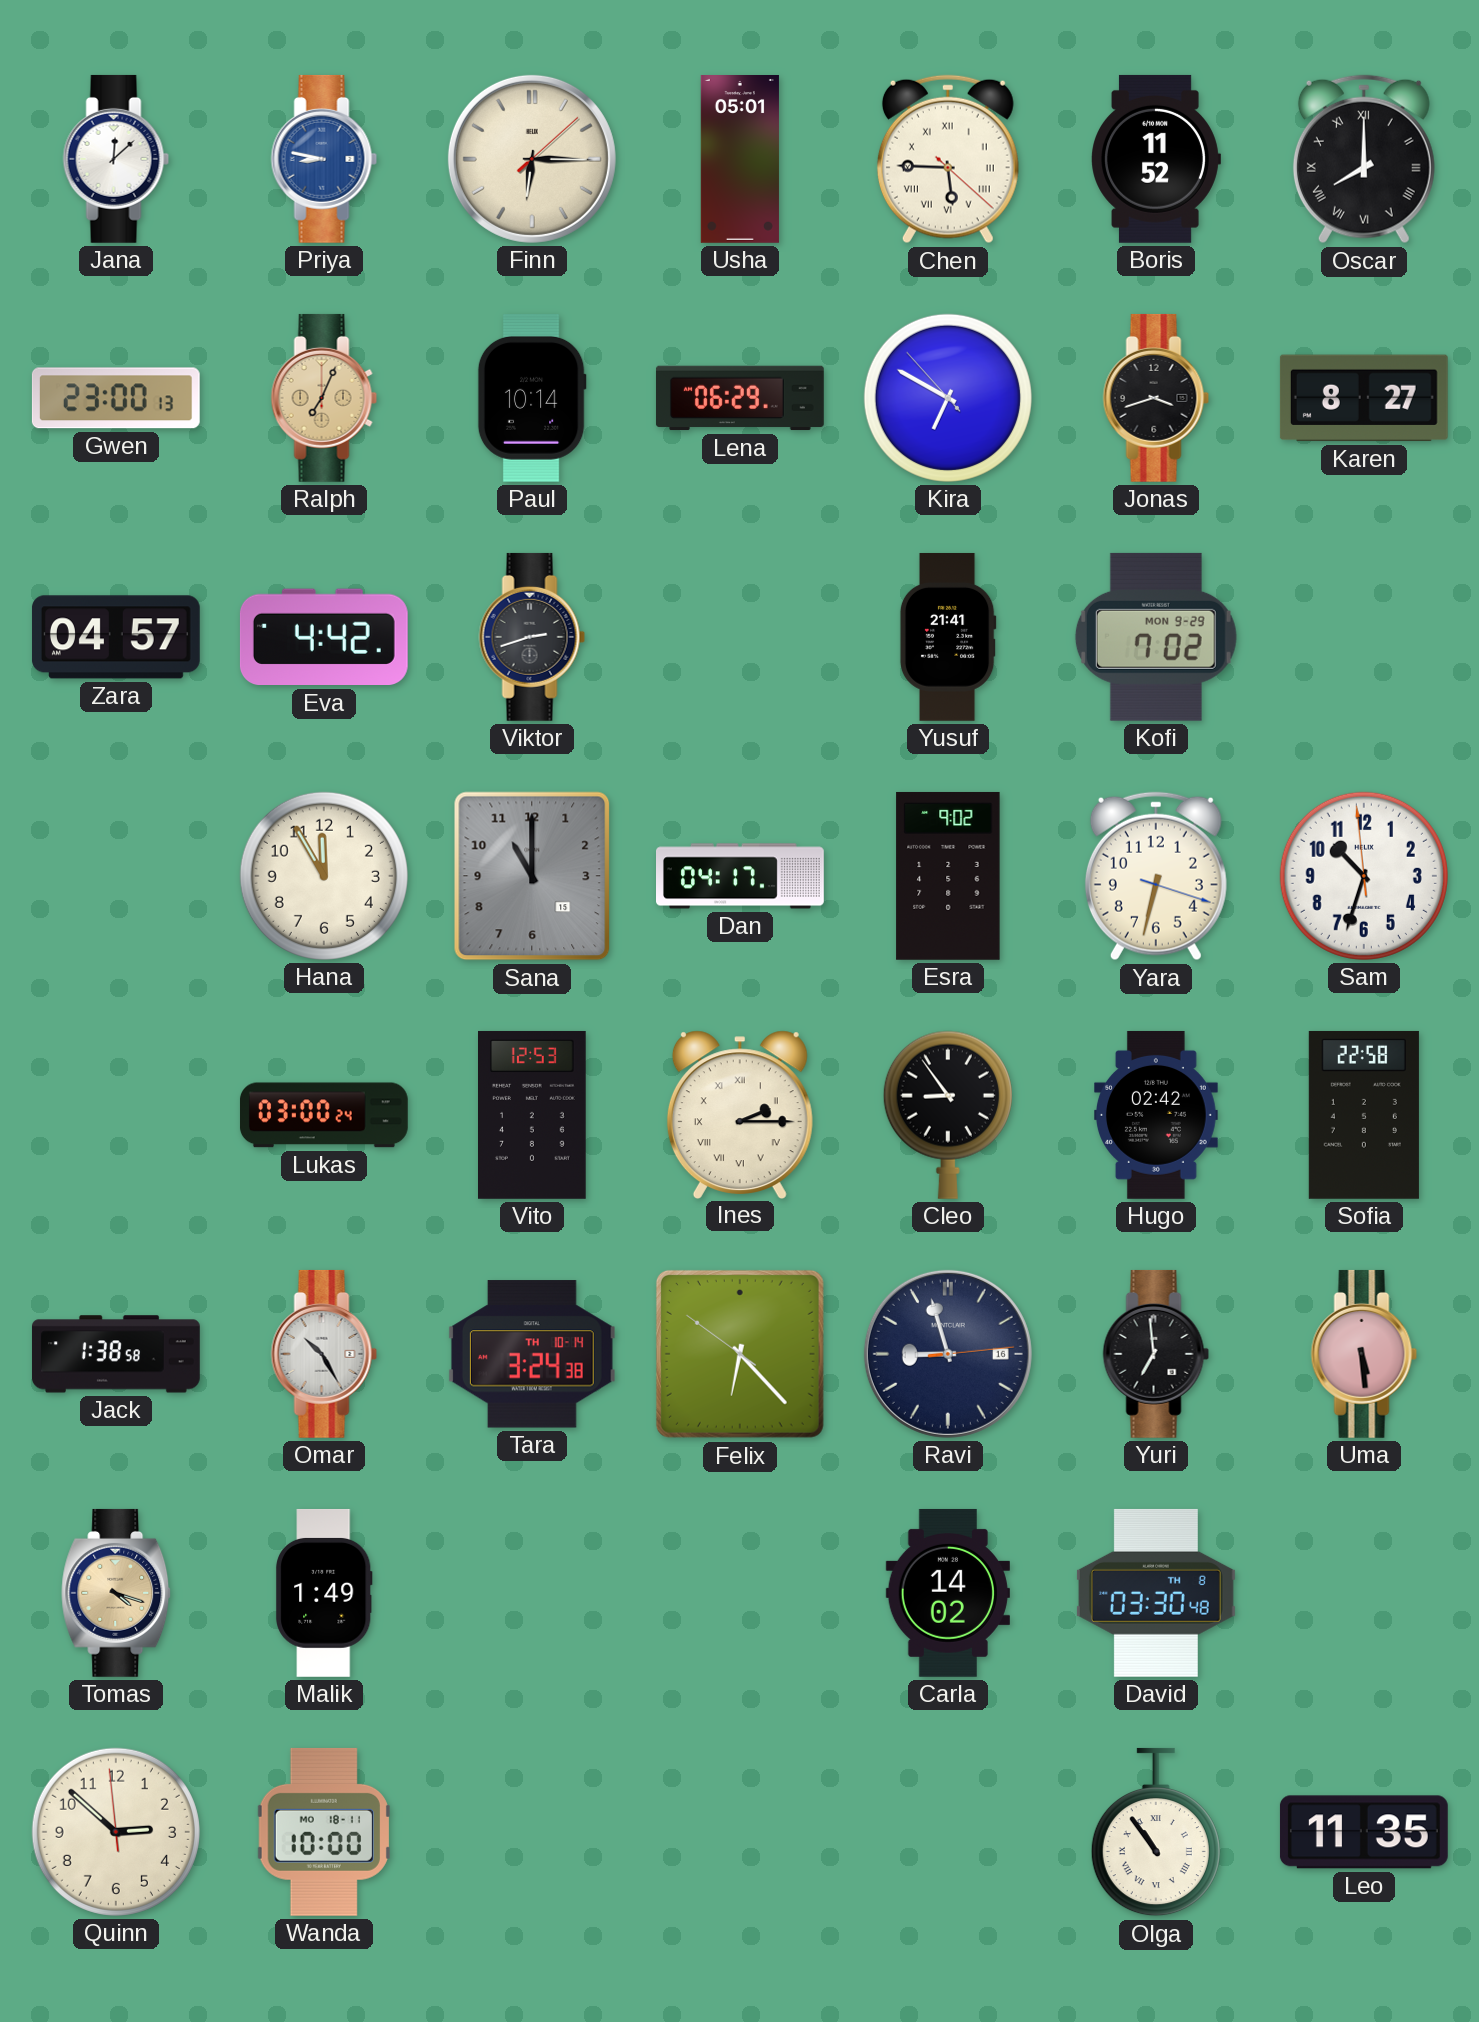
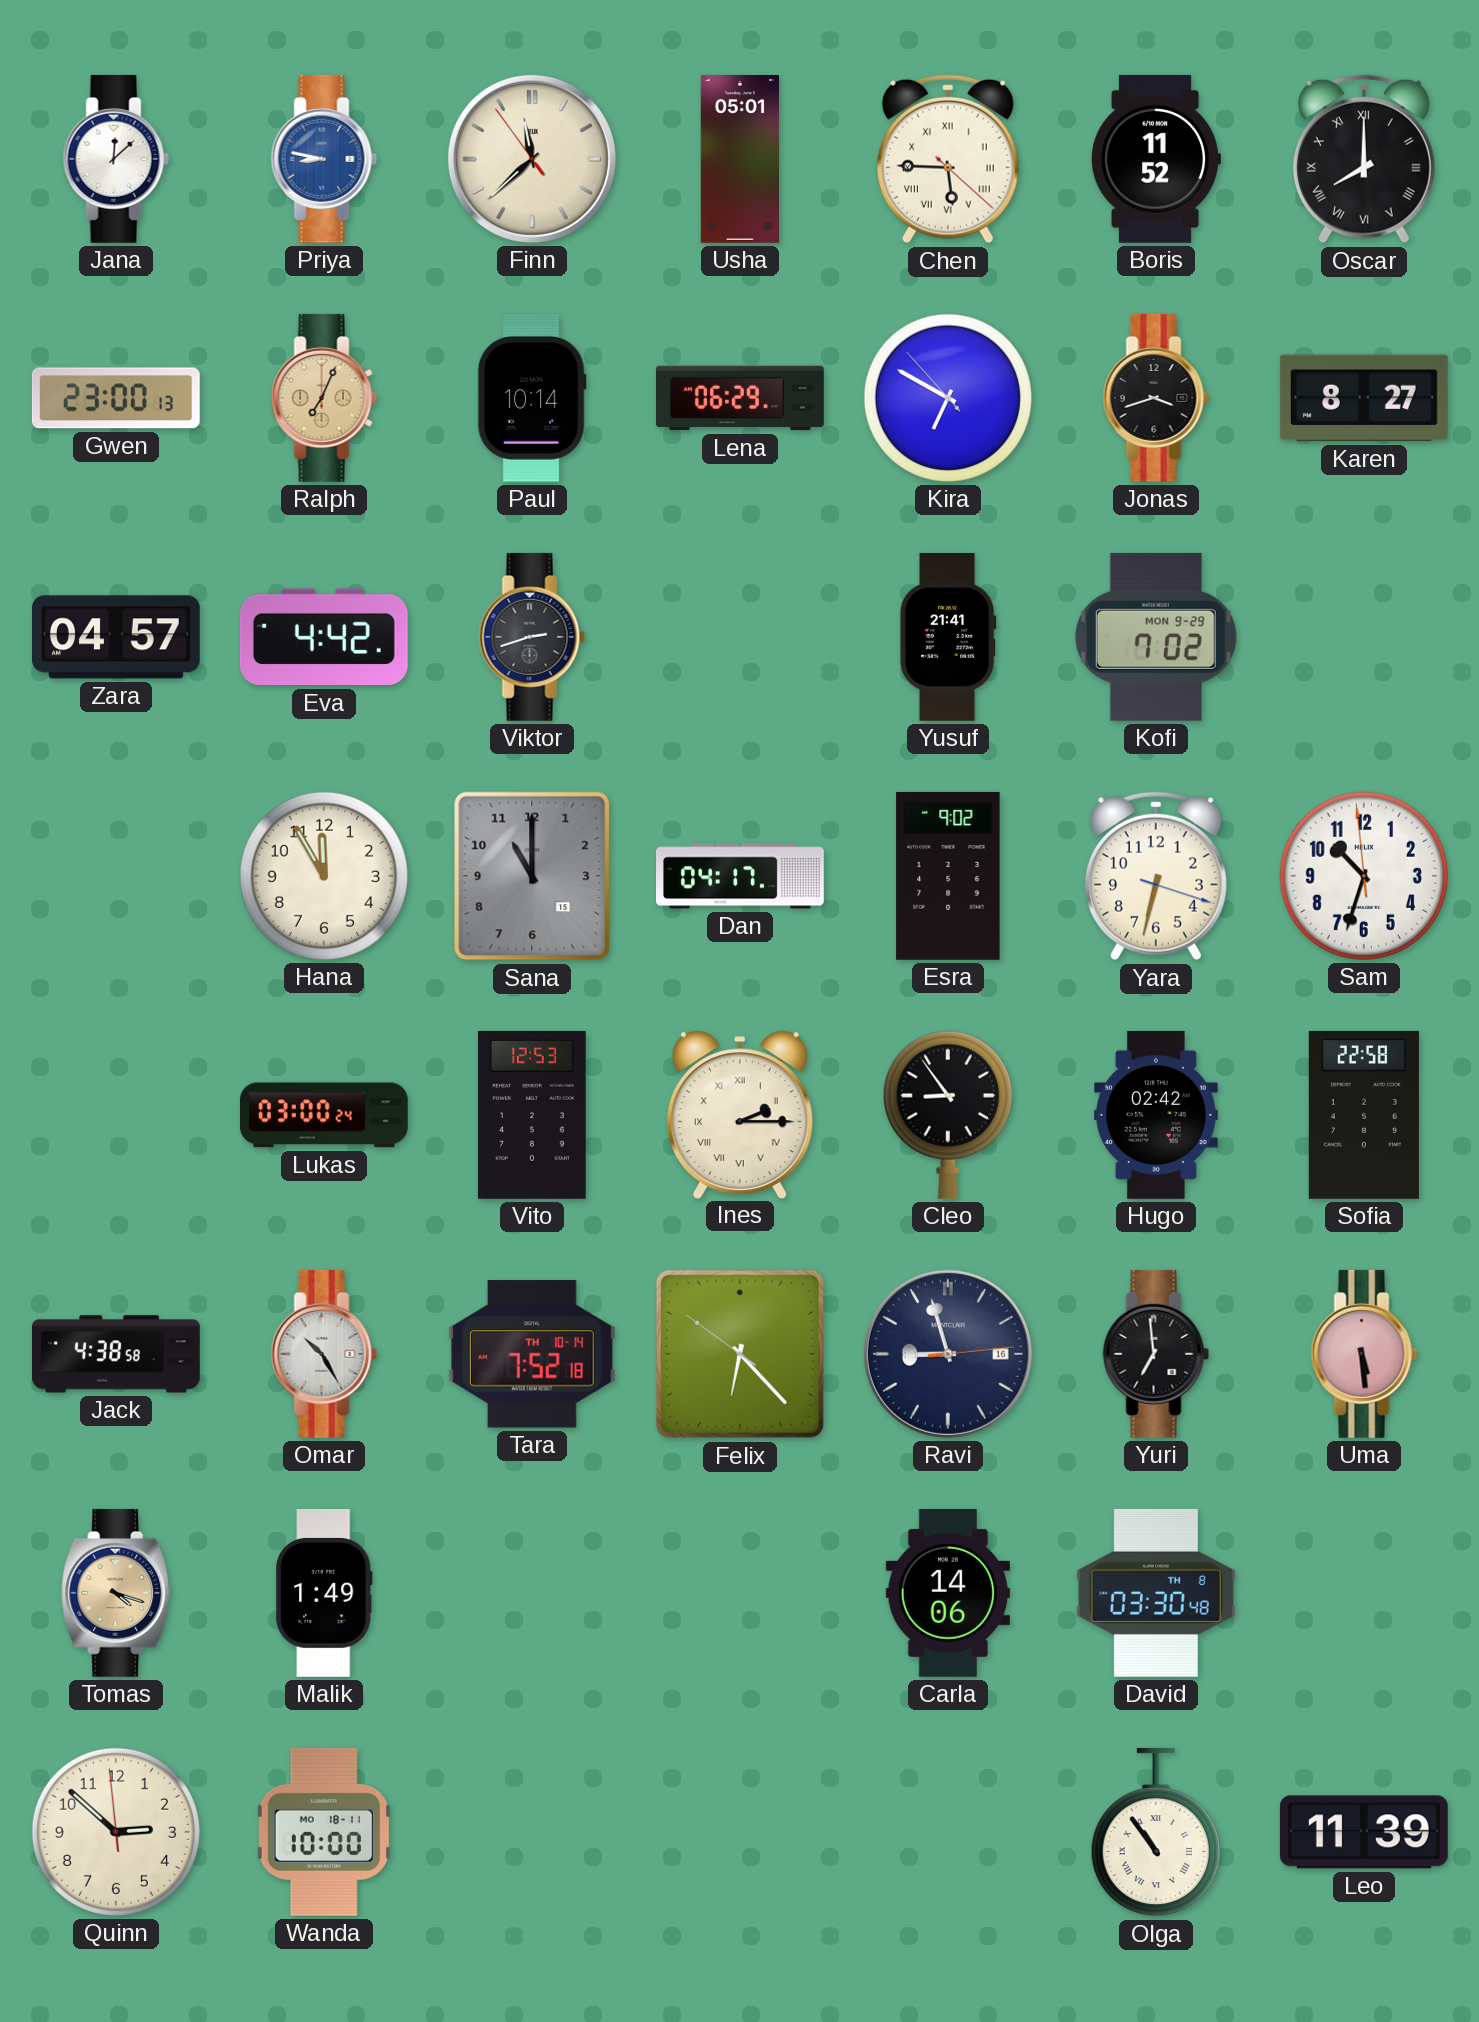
Finn: 6:15 -> 11:37
Jack: 1:38 -> 4:38
Tara: 3:24 -> 7:52
Carla: 14:02 -> 14:06
Leo: 11:35 -> 11:39
